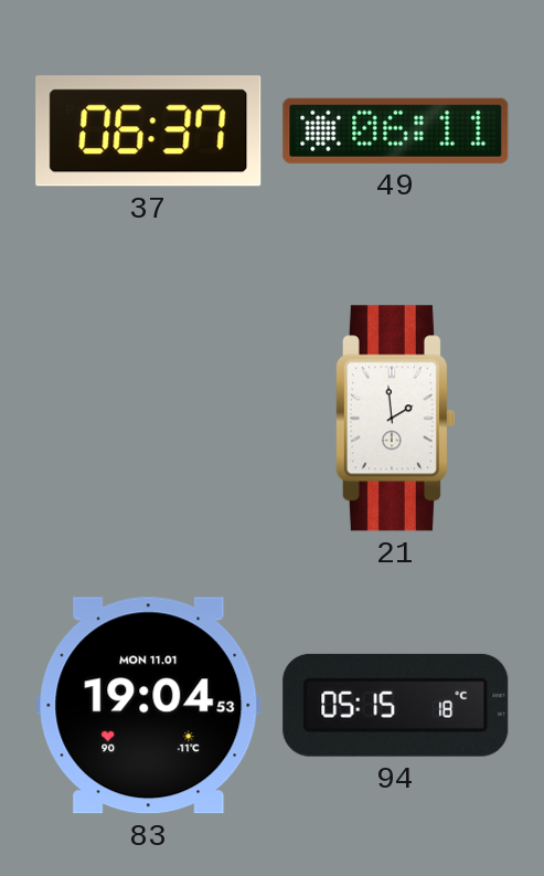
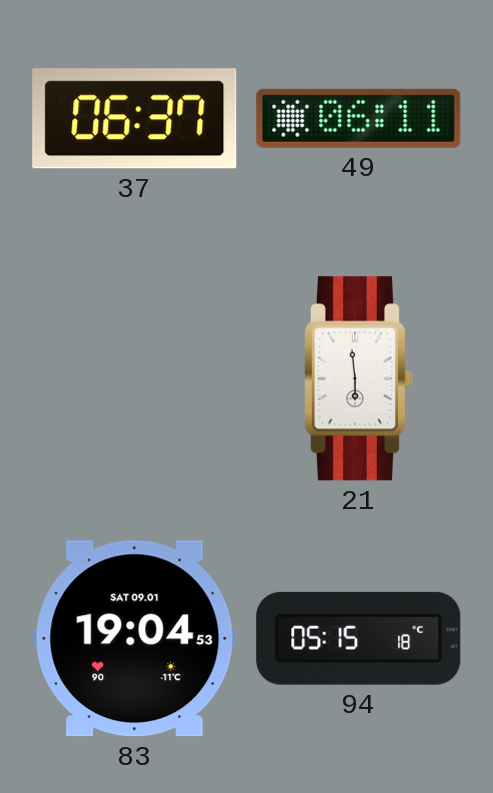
21: 1:59 -> 5:59
83 date: MON 11.01 -> SAT 09.01
